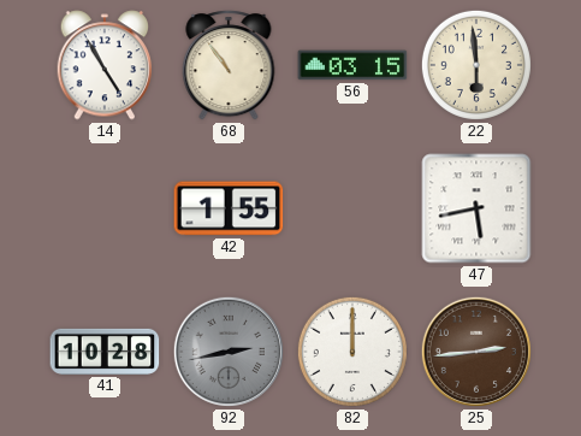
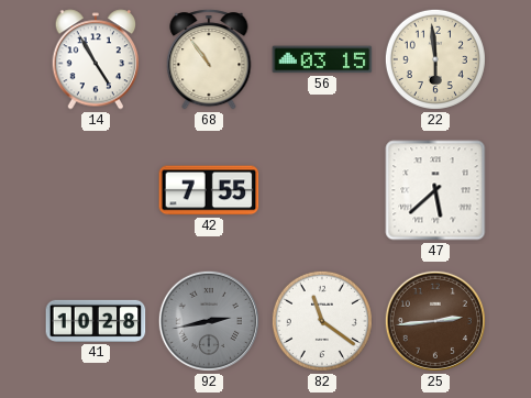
42: 1:55 -> 7:55
47: 5:43 -> 5:38
82: 12:00 -> 11:21
